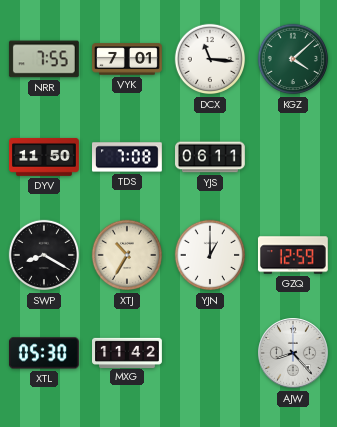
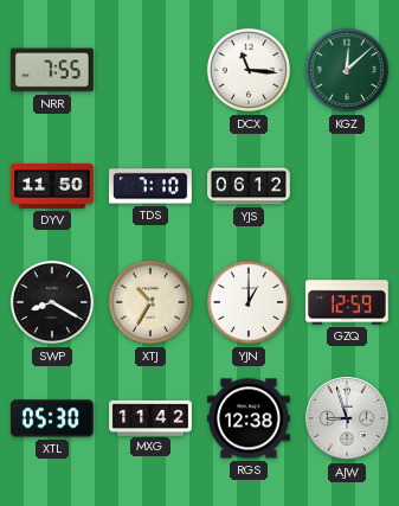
VYK: 7:01 -> none
KGZ: 4:08 -> 12:08
TDS: 7:08 -> 7:10
YJS: 06:11 -> 06:12
RGS: none -> 12:38
AJW: 8:23 -> 8:57
